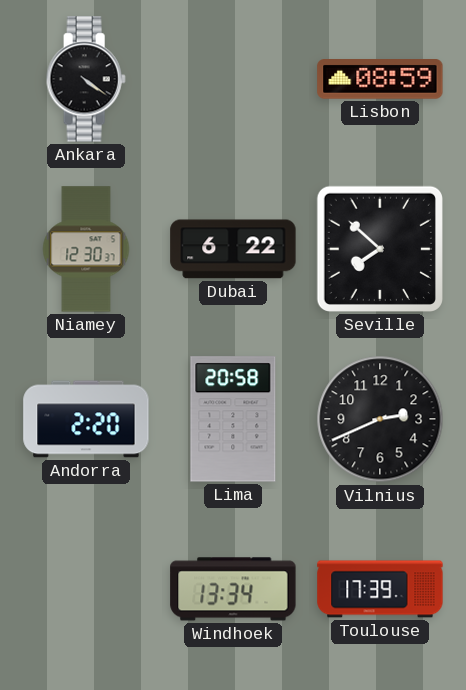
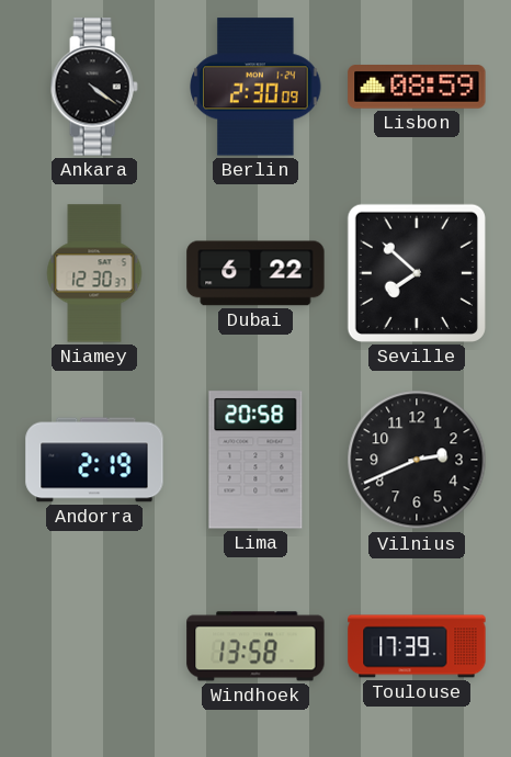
Berlin: none -> 2:30
Andorra: 2:20 -> 2:19
Windhoek: 13:34 -> 13:58
